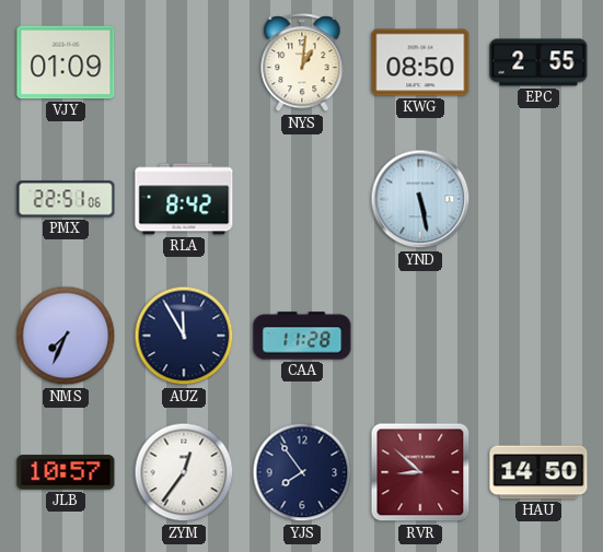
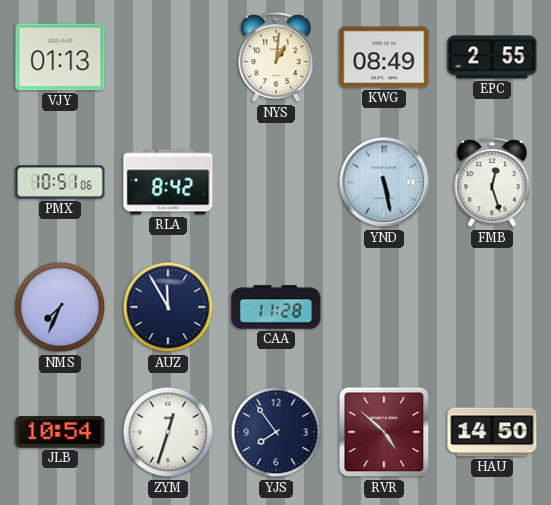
VJY: 01:09 -> 01:13
KWG: 08:50 -> 08:49
PMX: 22:51 -> 10:51
FMB: none -> 12:27
JLB: 10:57 -> 10:54
ZYM: 12:36 -> 12:33
RVR: 8:52 -> 4:52
